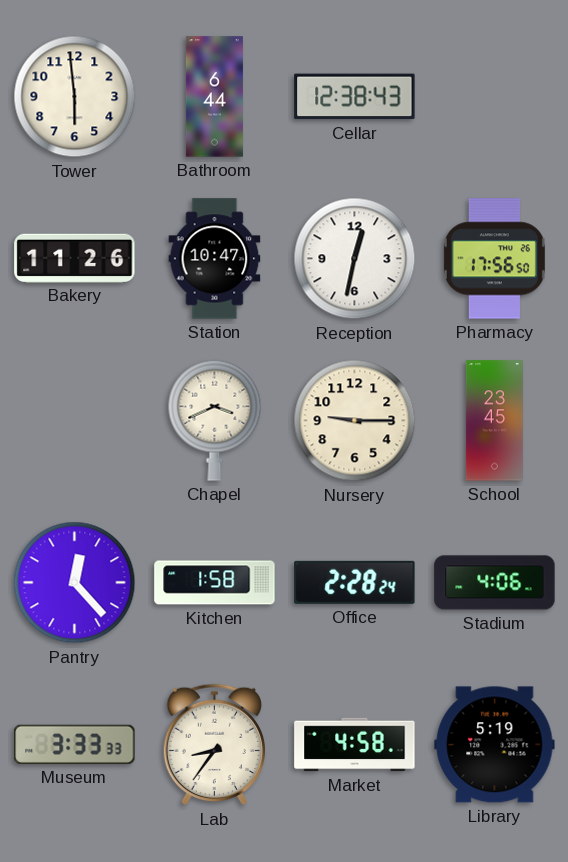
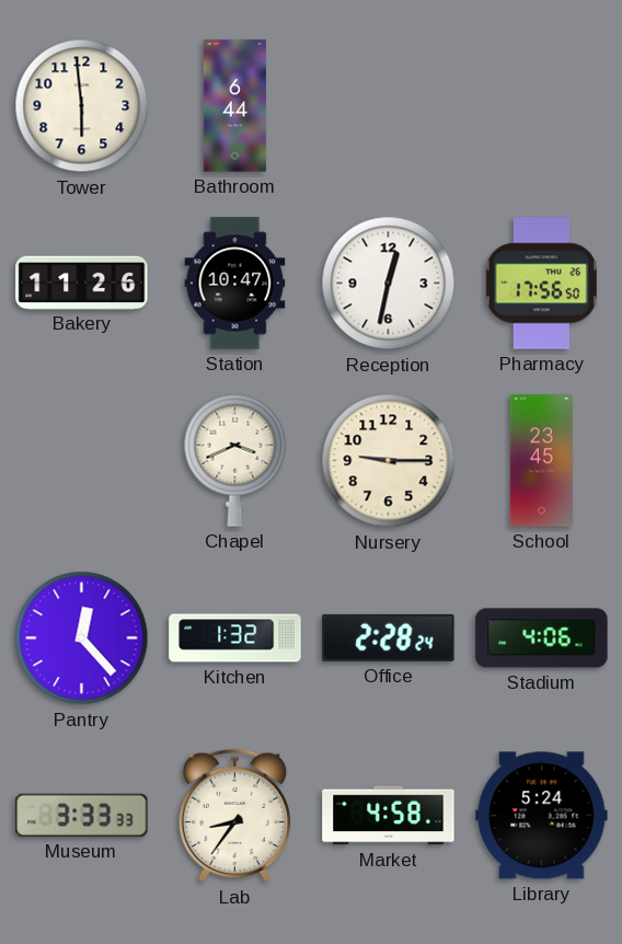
Cellar: 12:38 -> none
Kitchen: 1:58 -> 1:32
Library: 5:19 -> 5:24
